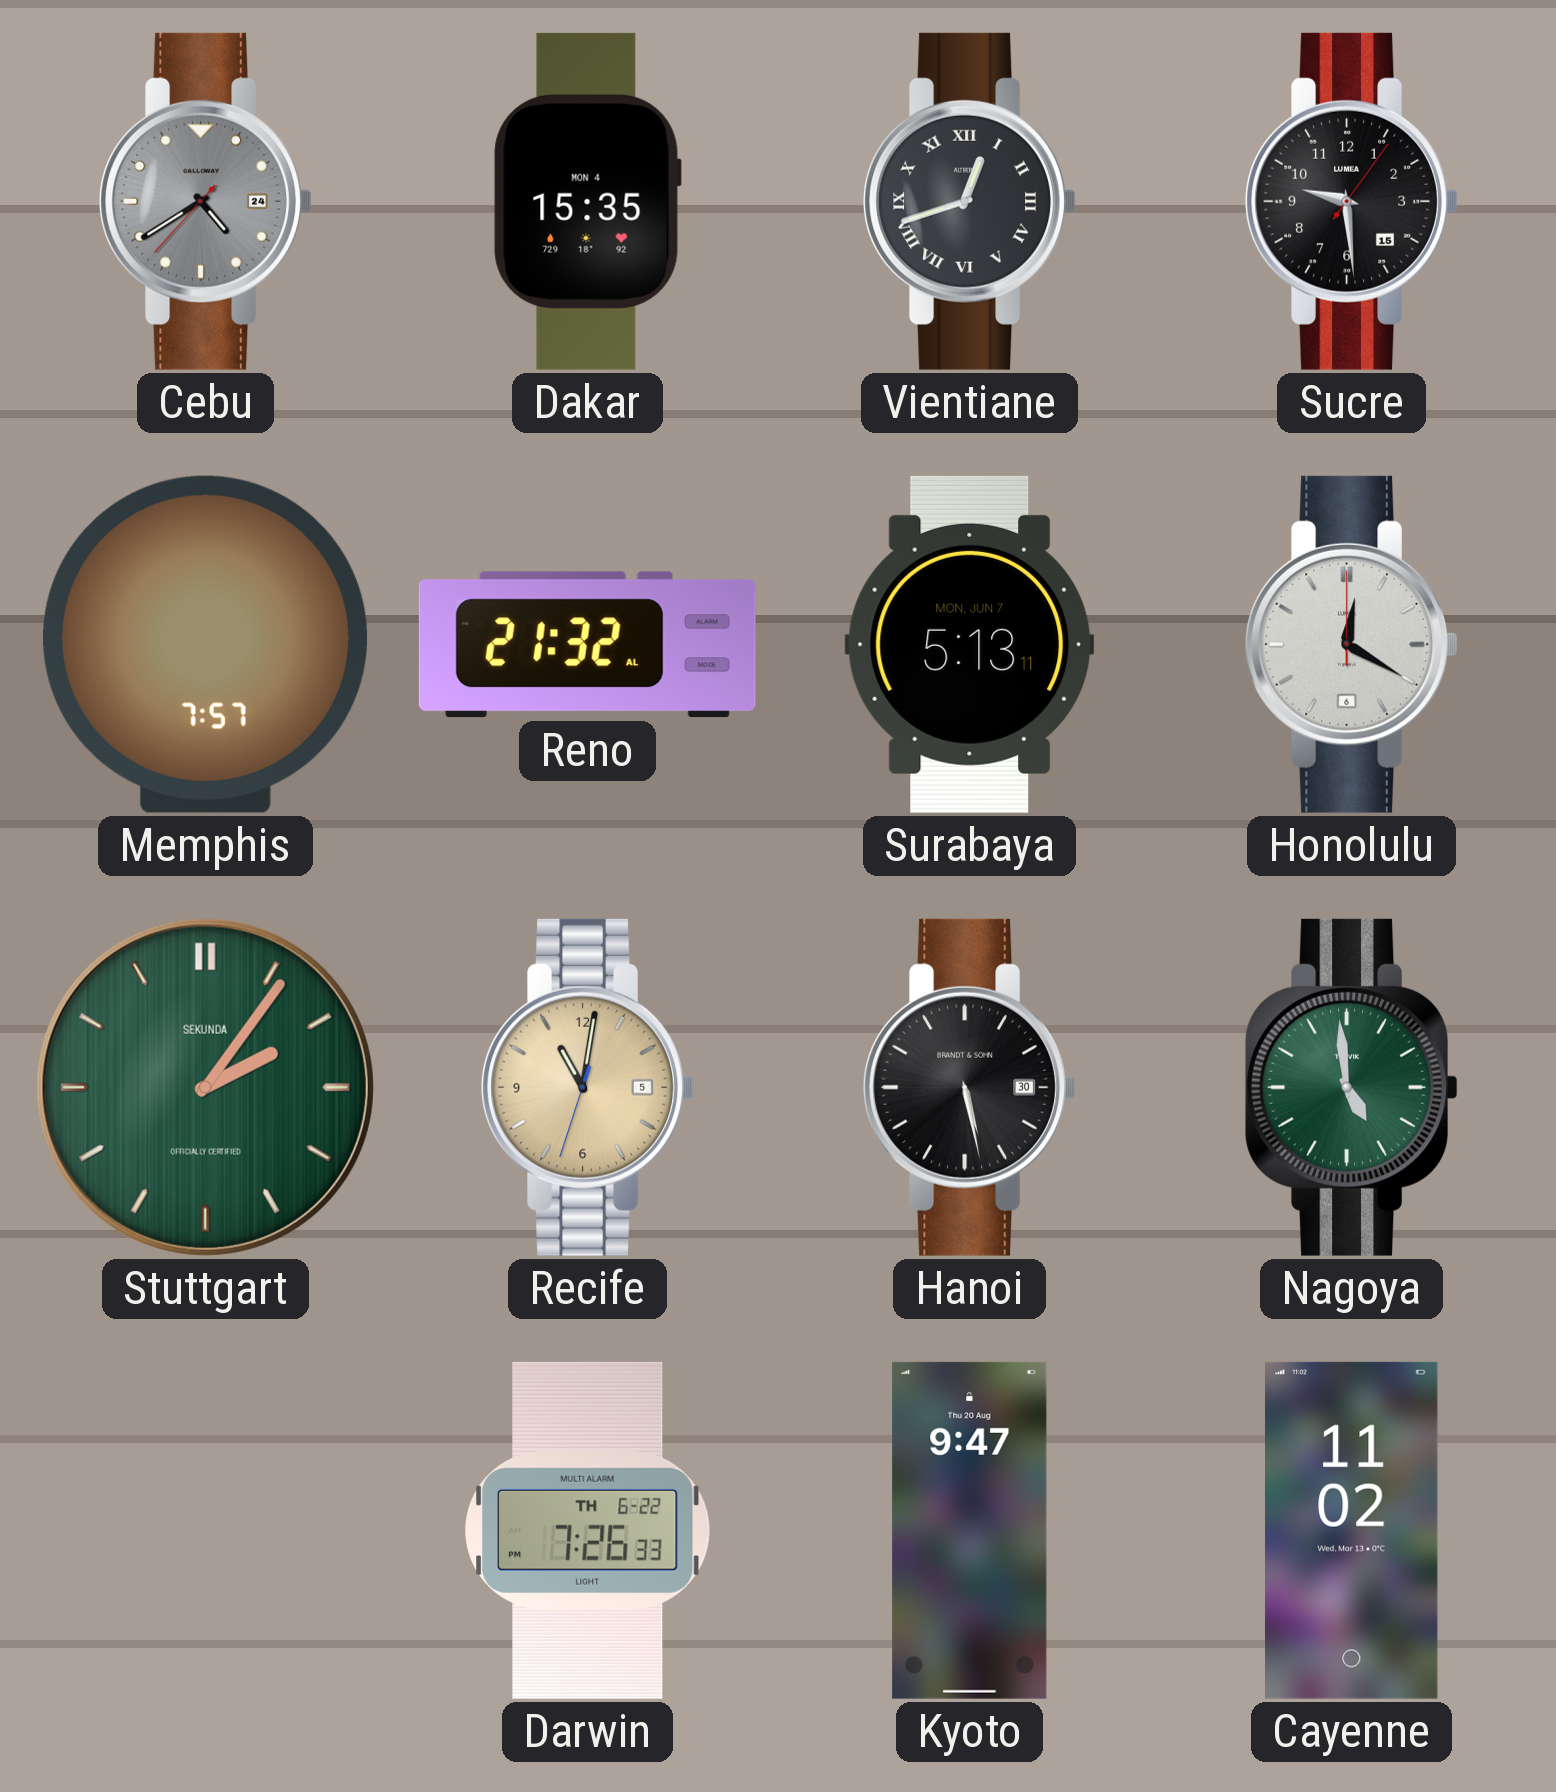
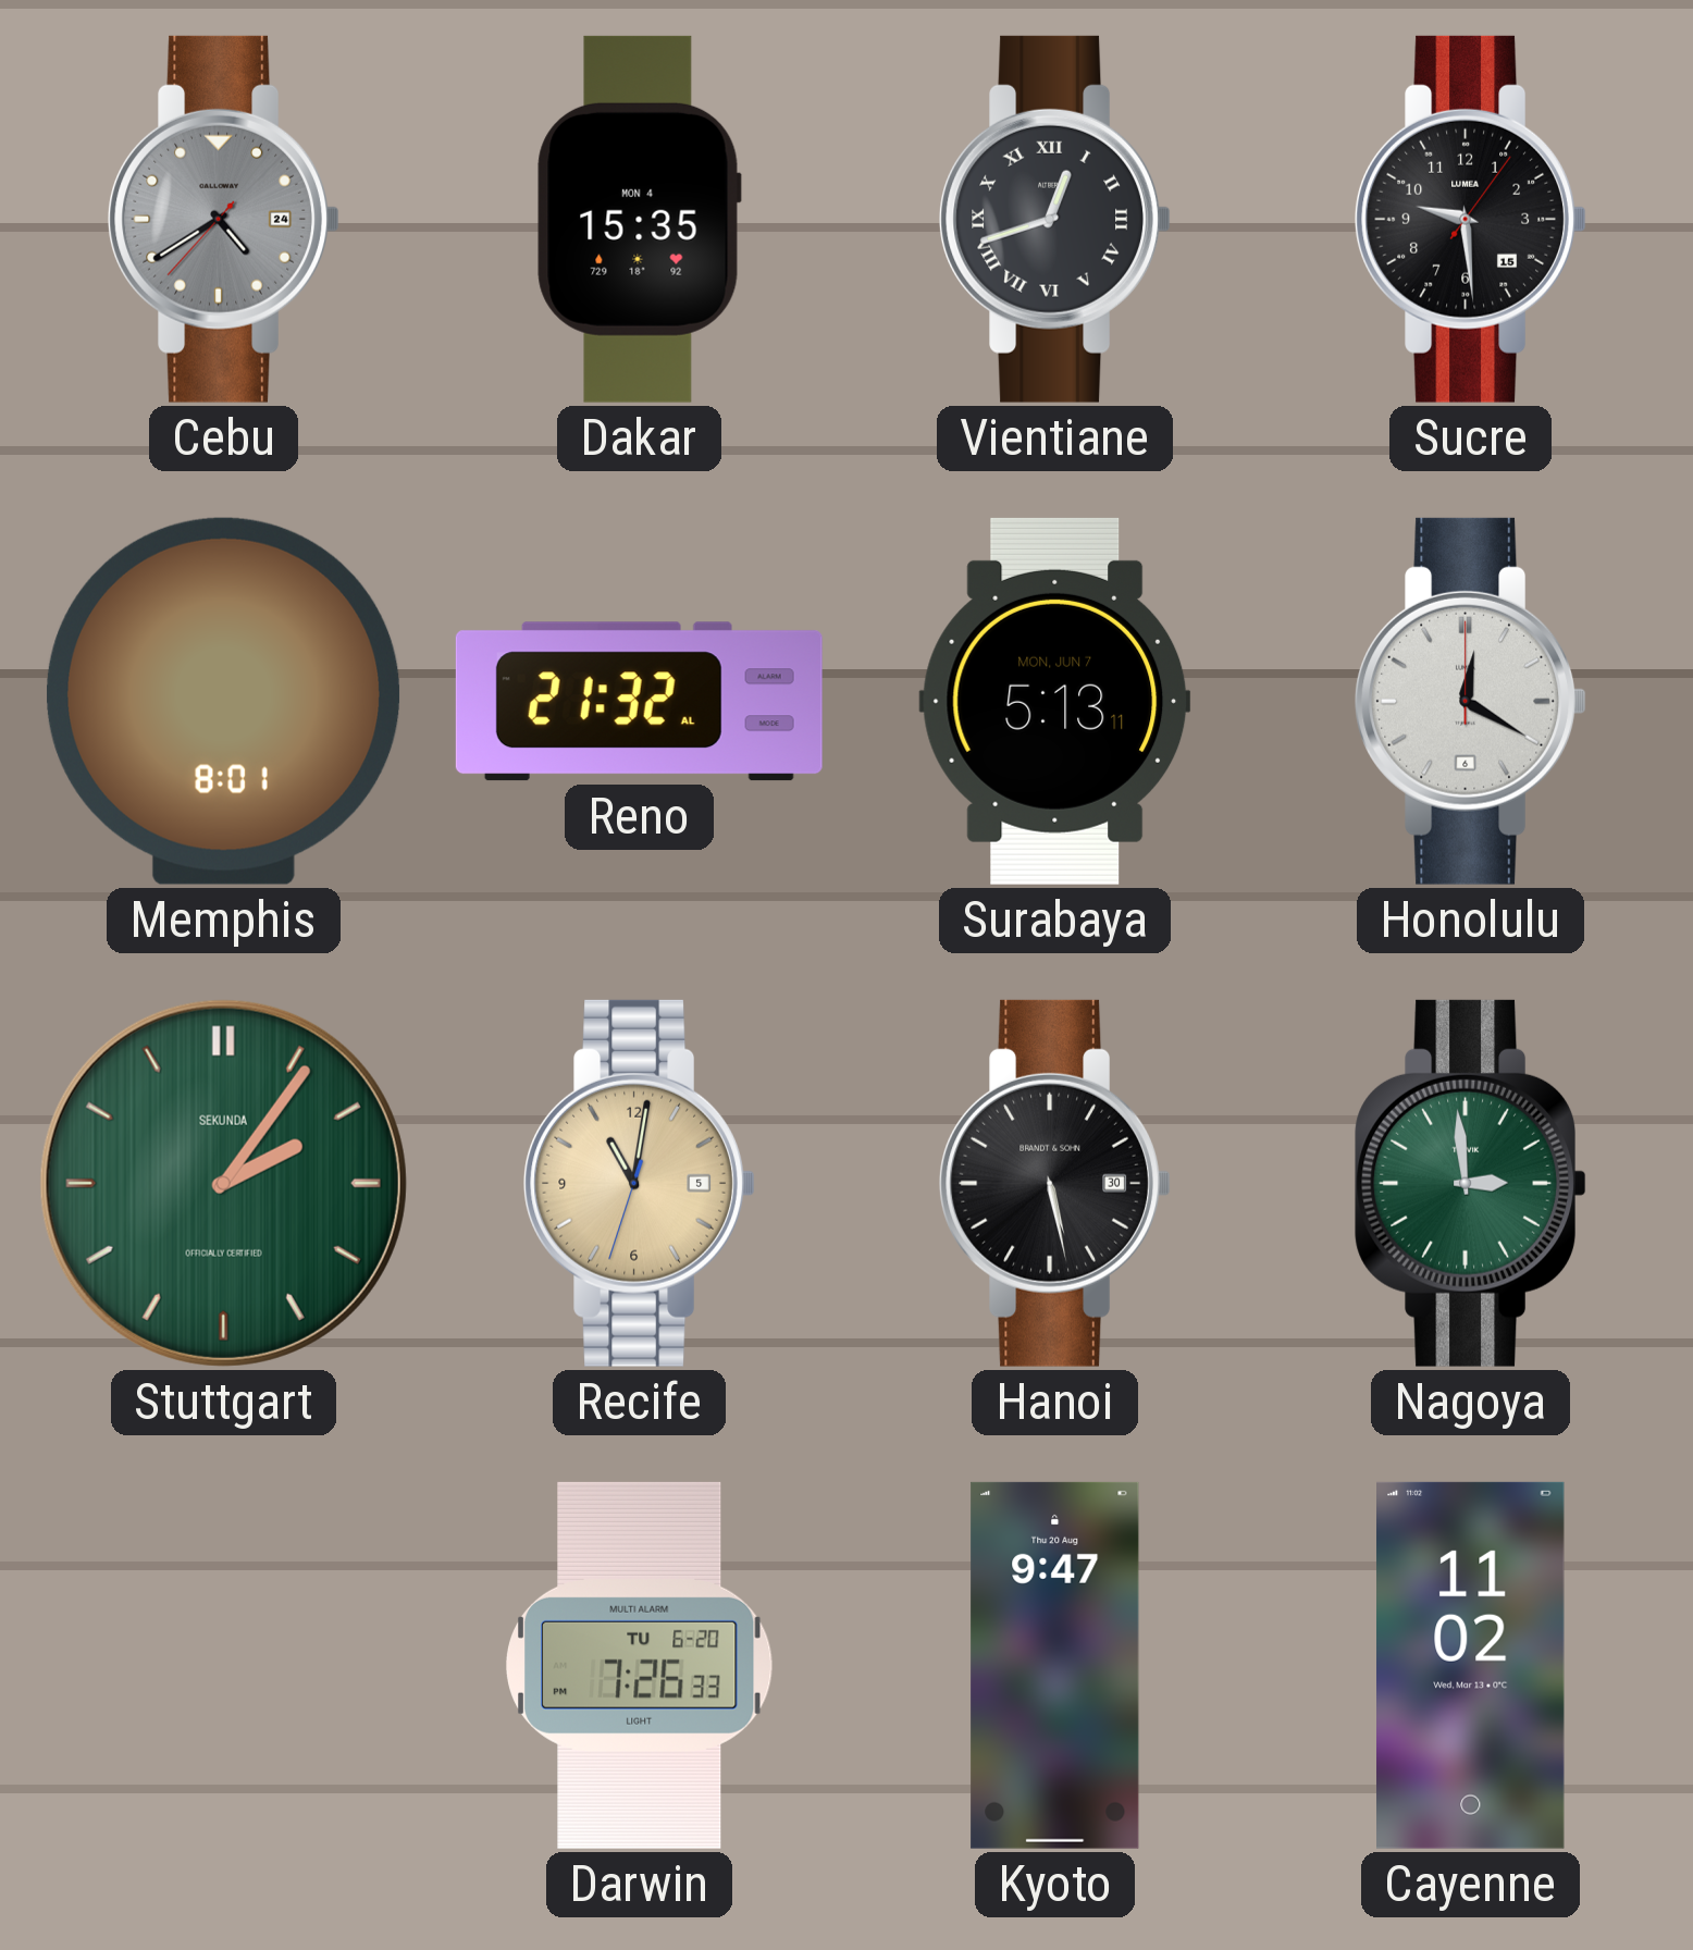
Memphis: 7:57 -> 8:01
Nagoya: 4:59 -> 2:59
Darwin date: TH 6-22 -> TU 6-20
